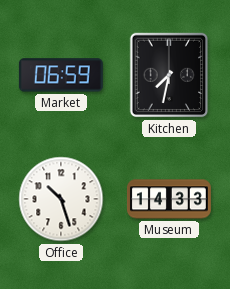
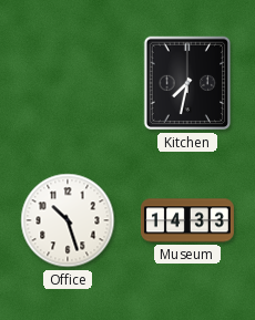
Market: 06:59 -> none
